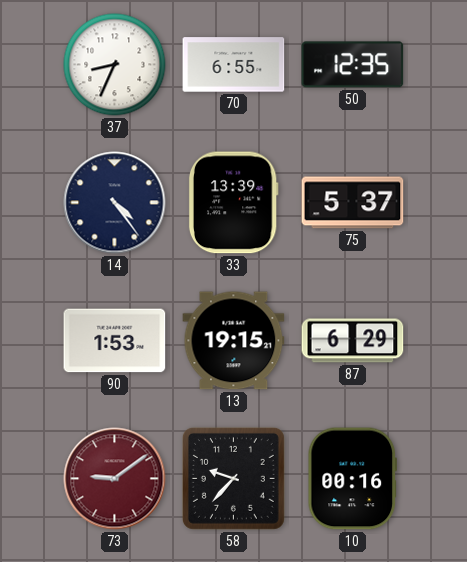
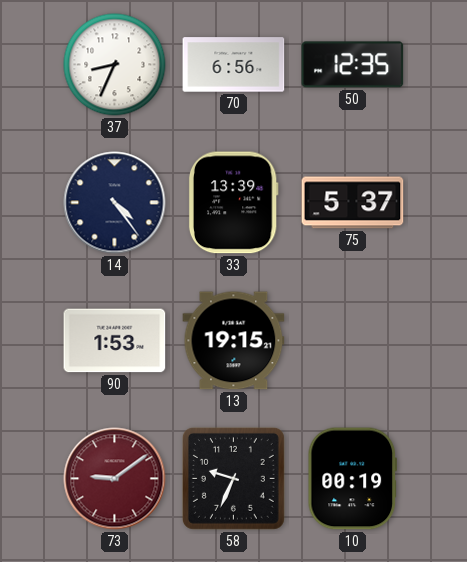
70: 6:55 -> 6:56
87: 6:29 -> none
58: 9:37 -> 9:34
10: 00:16 -> 00:19
